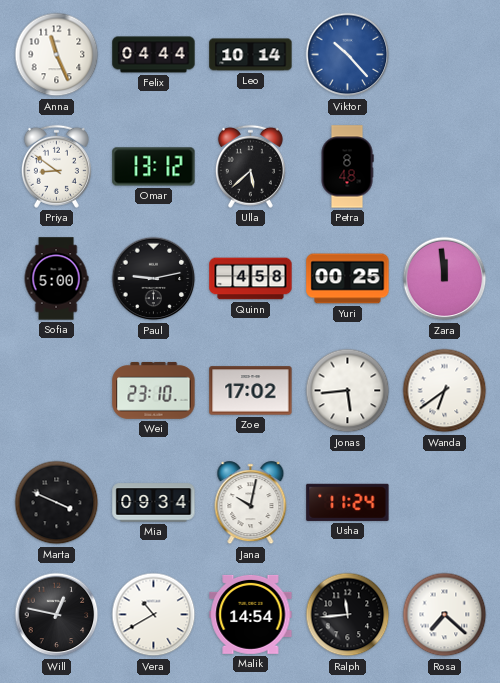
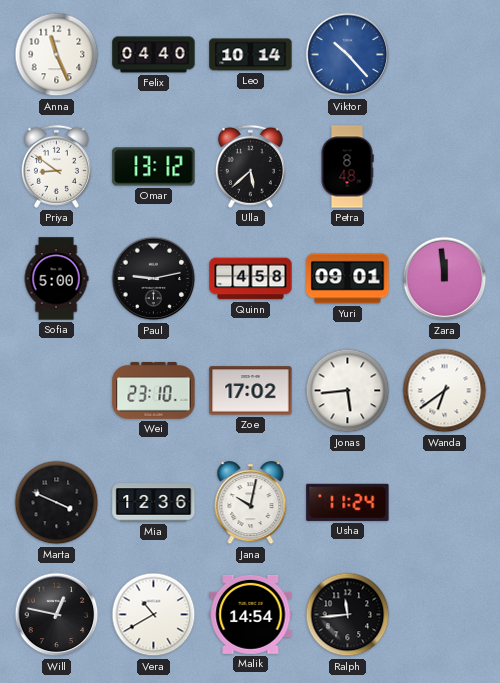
Felix: 04:44 -> 04:40
Yuri: 00:25 -> 09:01
Mia: 09:34 -> 12:36
Rosa: 7:22 -> none
